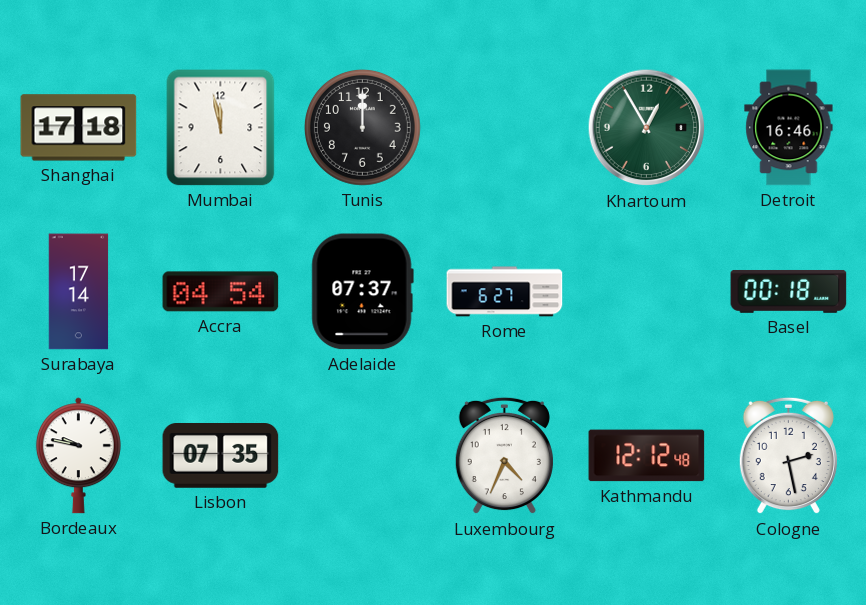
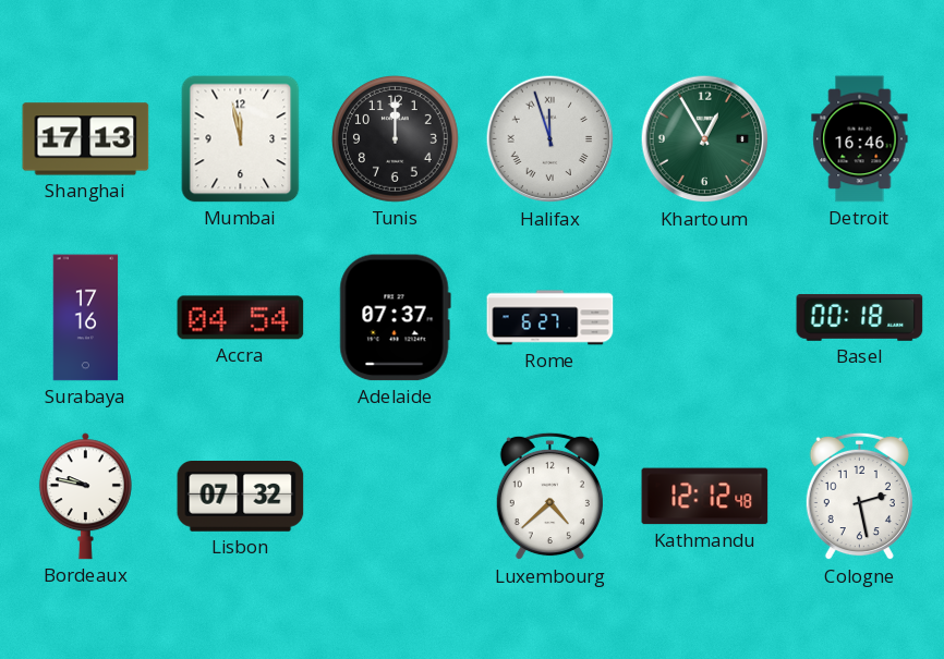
Shanghai: 17:18 -> 17:13
Halifax: none -> 11:57
Surabaya: 17:14 -> 17:16
Lisbon: 07:35 -> 07:32
Luxembourg: 4:34 -> 4:38
